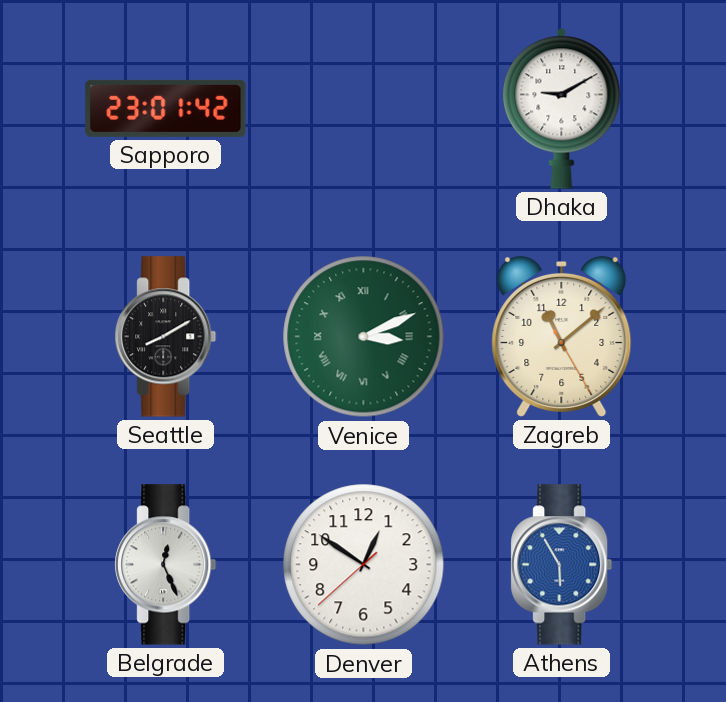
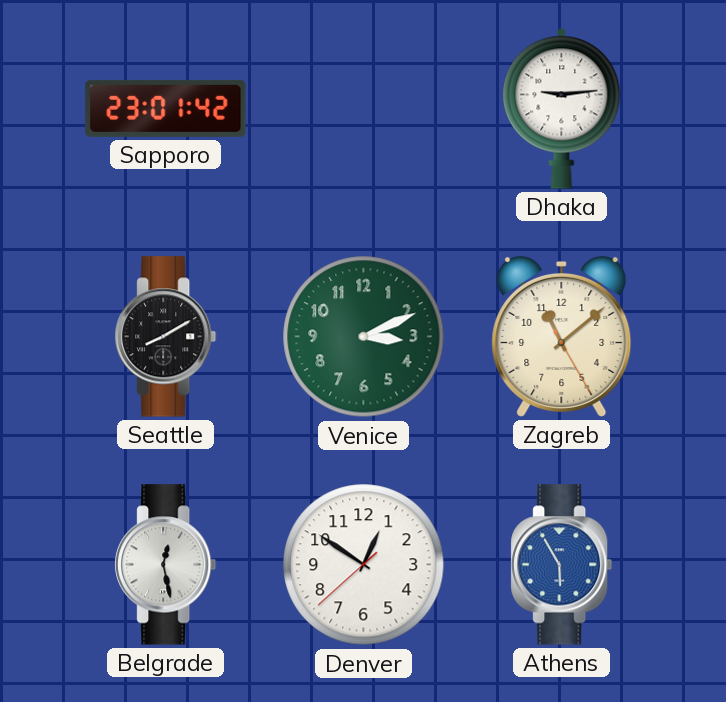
Dhaka: 9:10 -> 9:14
Venice numerals: Roman -> Arabic
Belgrade: 12:26 -> 12:28
